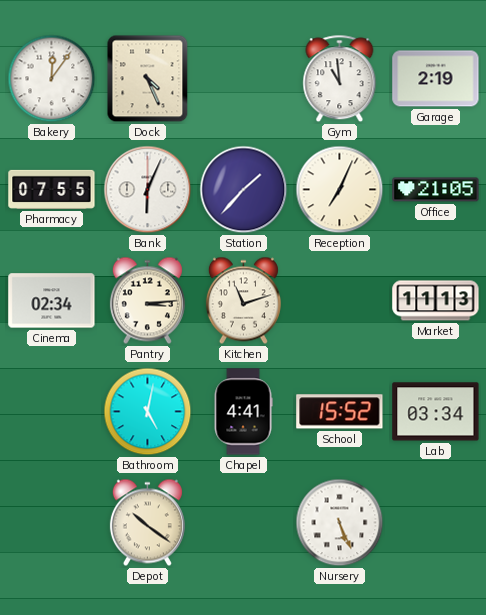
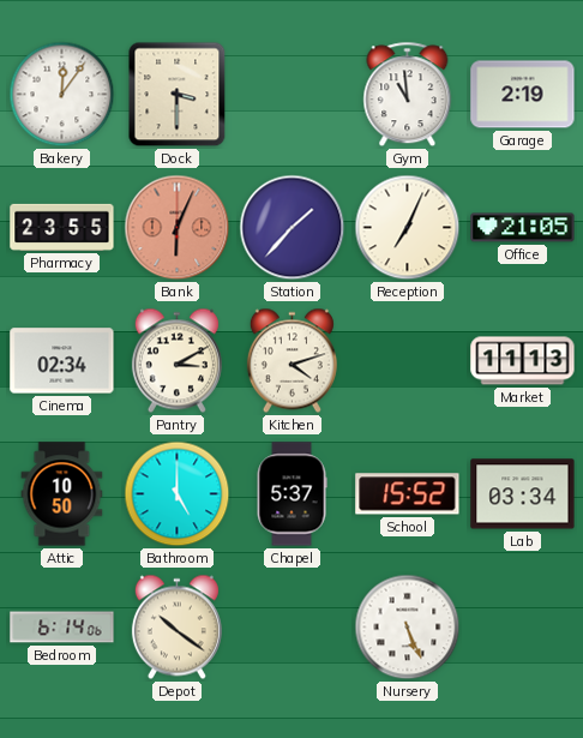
Dock: 4:26 -> 3:30
Pharmacy: 07:55 -> 23:55
Bank dial: white -> salmon
Pantry: 3:14 -> 3:10
Kitchen: 11:12 -> 4:12
Attic: none -> 10:50
Bathroom: 5:02 -> 5:00
Chapel: 4:41 -> 5:37
Bedroom: none -> 6:14
